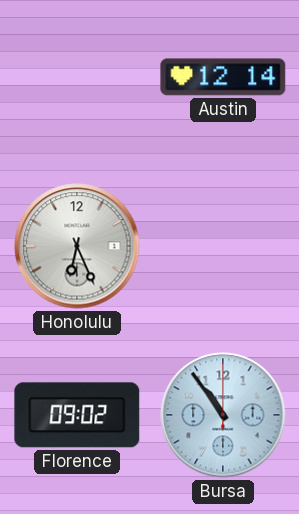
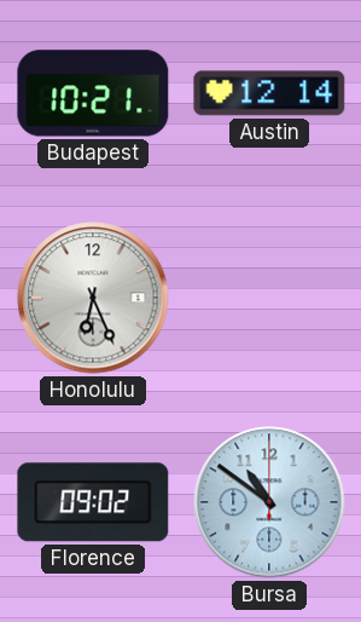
Budapest: none -> 10:21
Bursa: 10:54 -> 10:51
